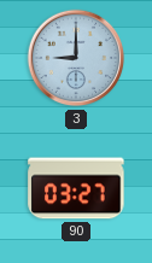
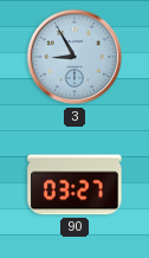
3: 9:00 -> 8:55
